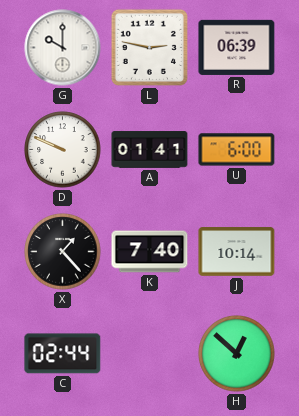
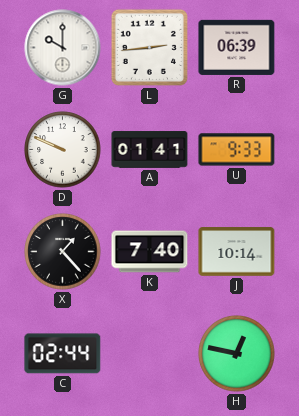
L: 2:47 -> 2:44
U: 6:00 -> 9:33
H: 12:52 -> 12:47
